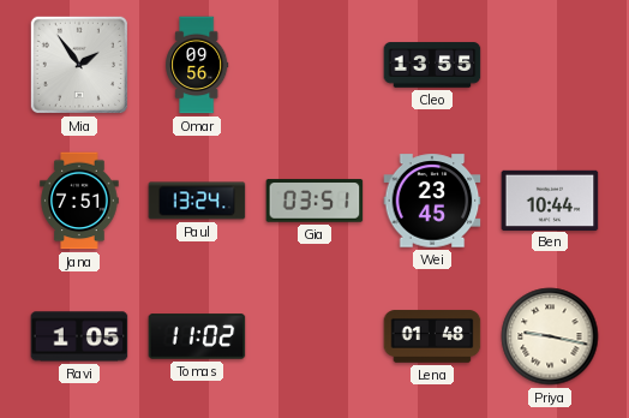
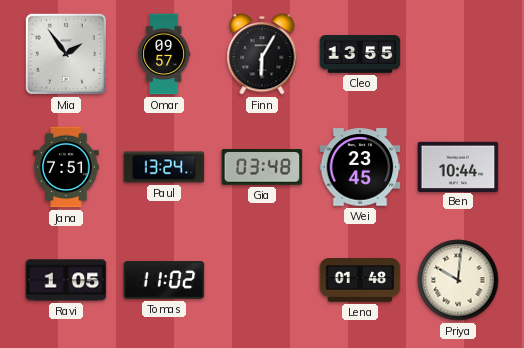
Omar: 09:56 -> 09:57
Finn: none -> 6:05
Gia: 03:51 -> 03:48
Priya: 9:17 -> 10:01
